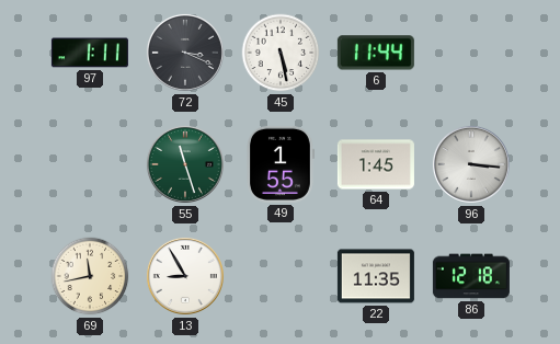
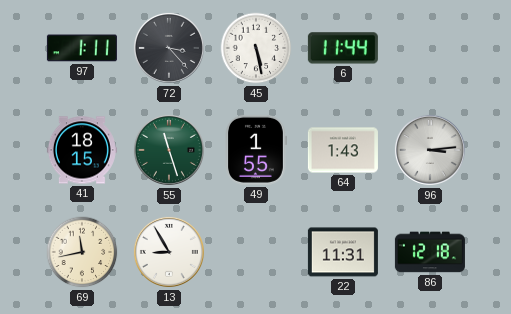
72: 3:19 -> 3:23
41: none -> 18:15
64: 1:45 -> 1:43
96: 3:16 -> 3:14
22: 11:35 -> 11:31
